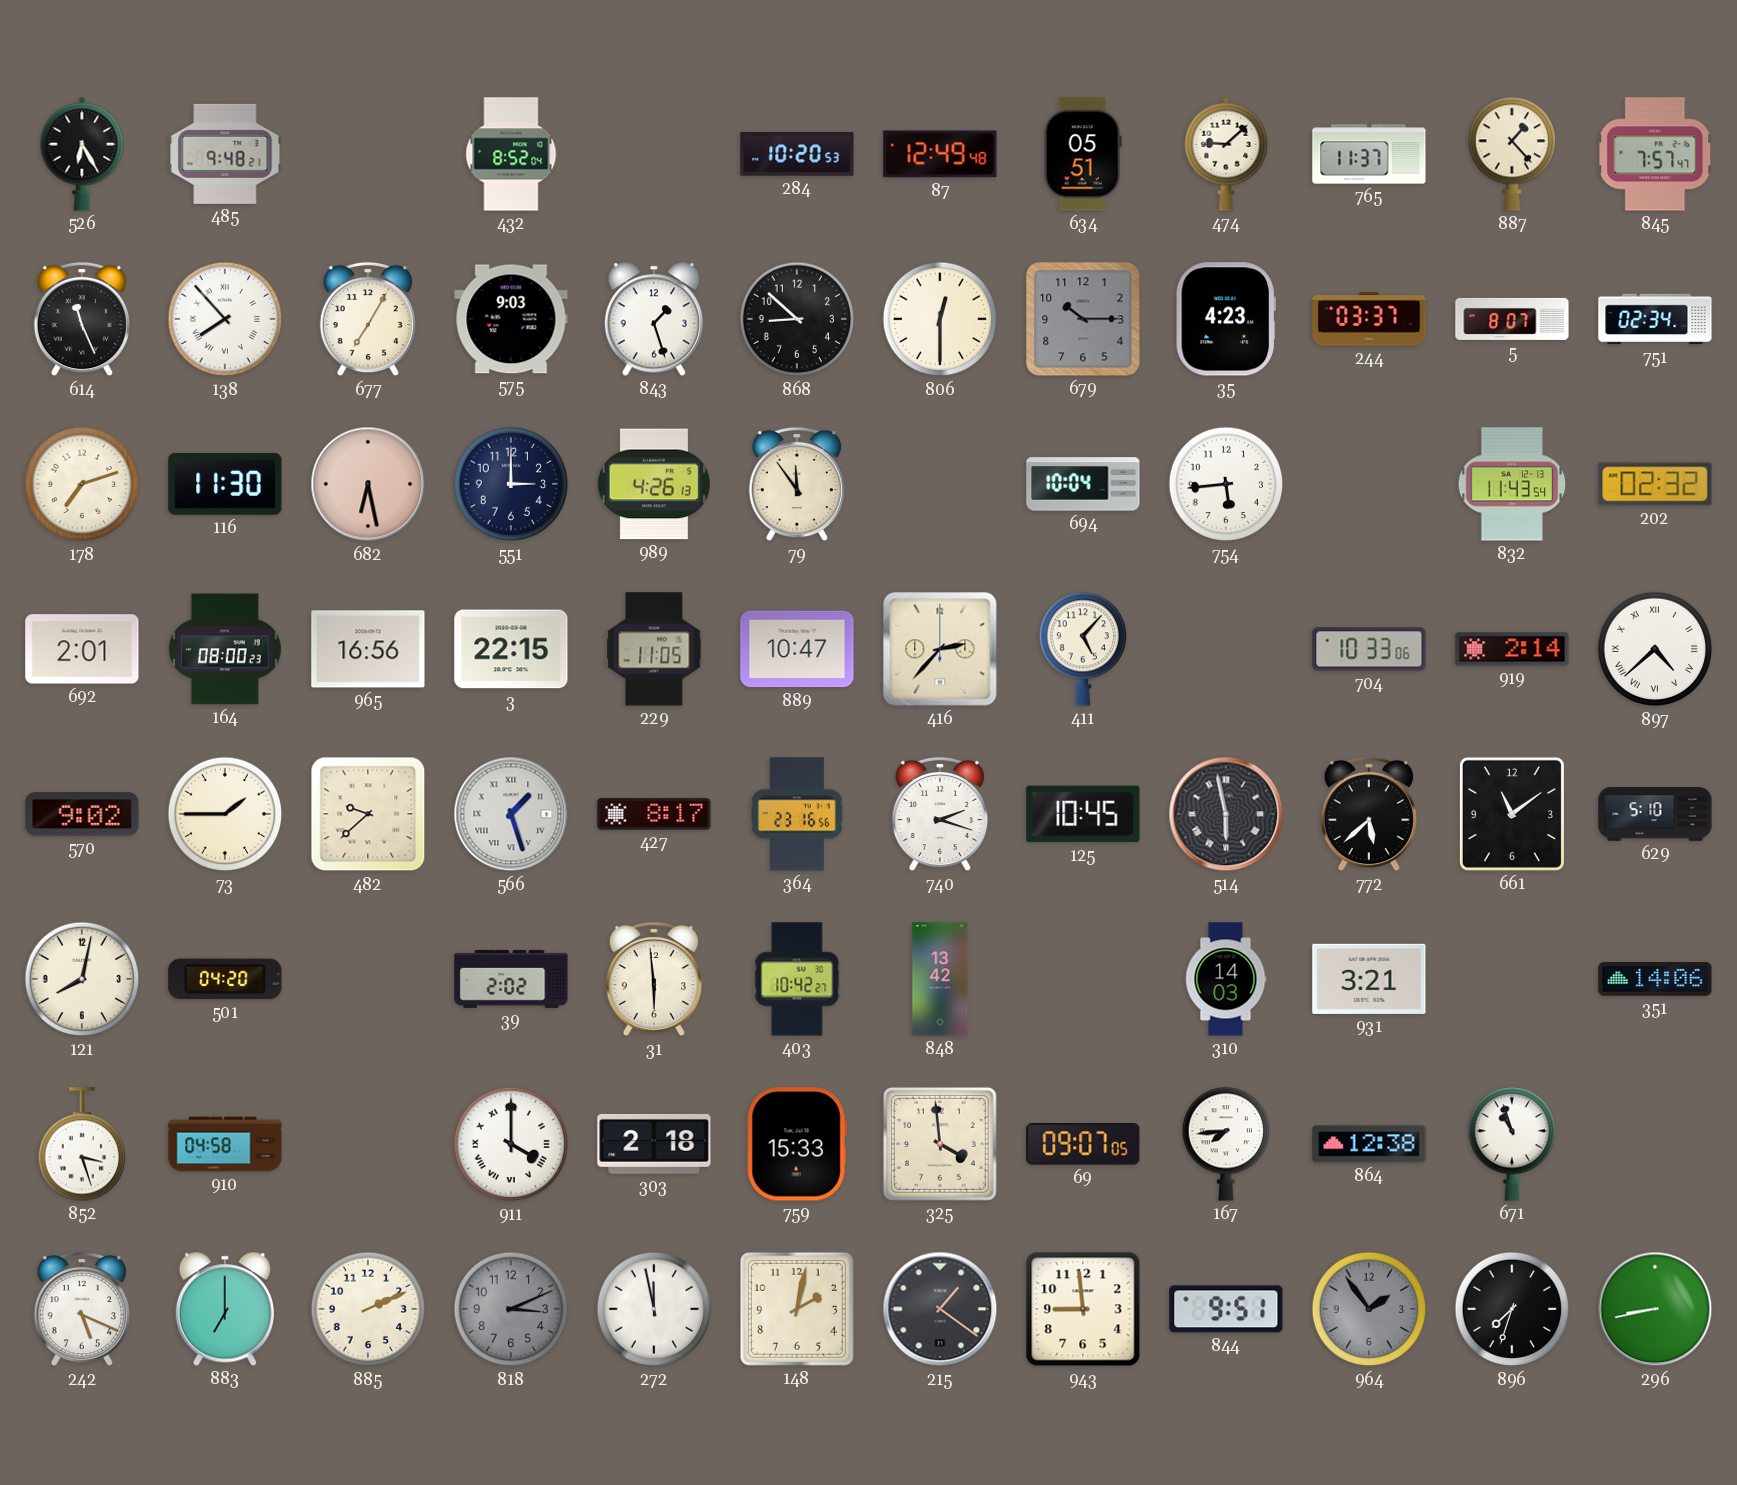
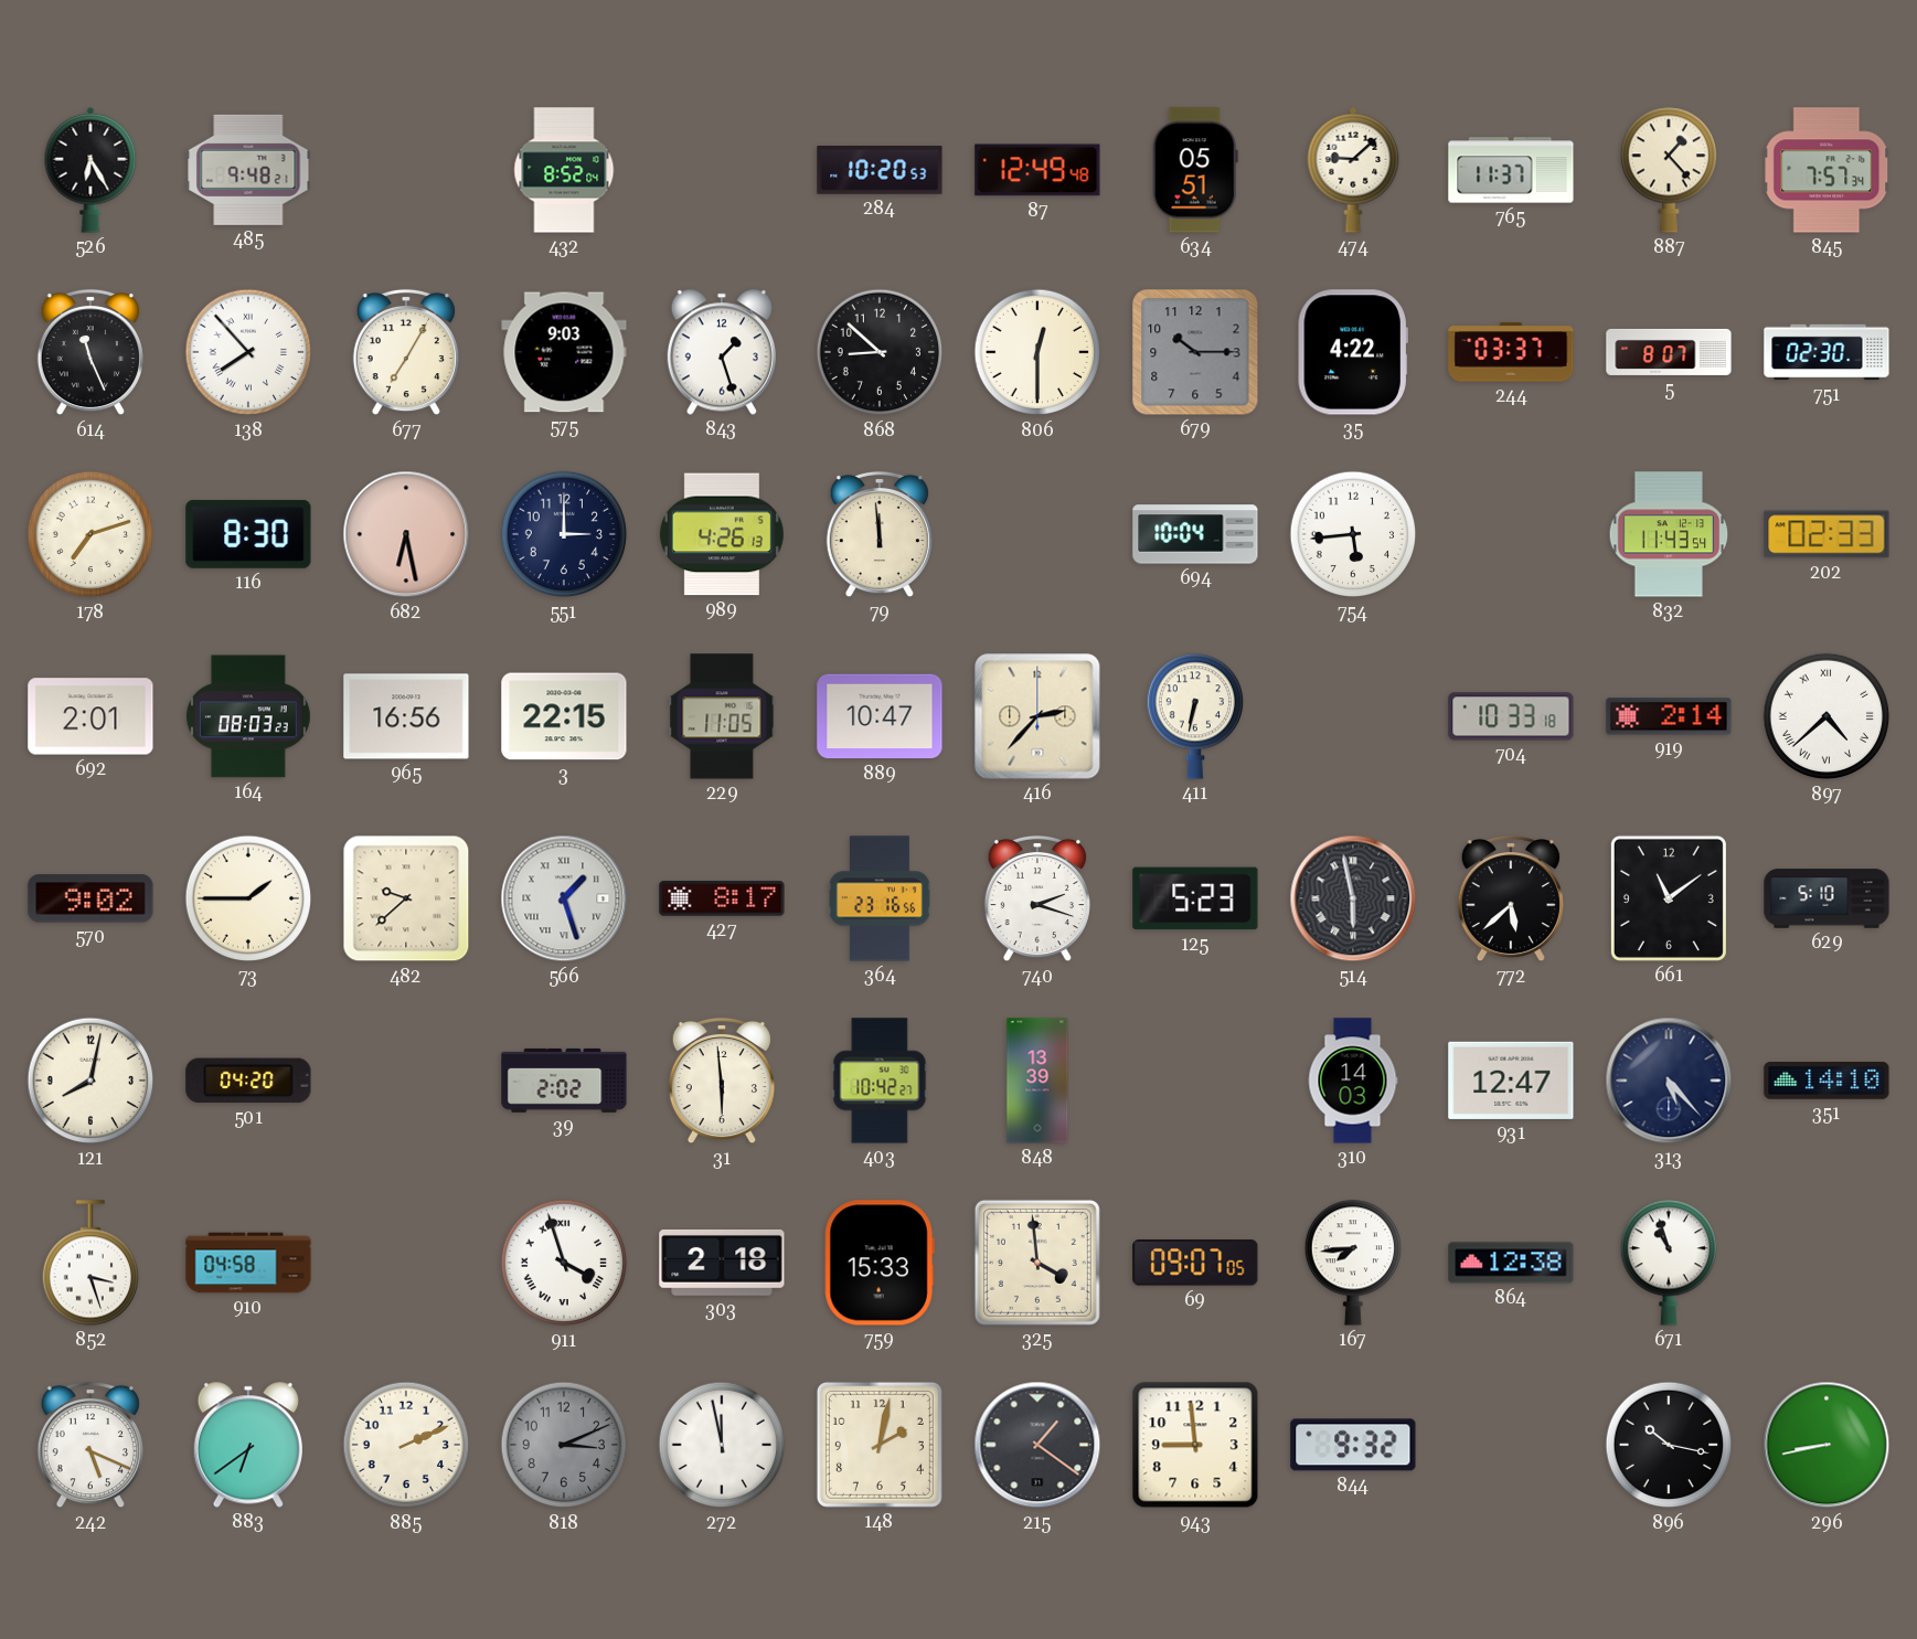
845: 7:57:47 -> 7:57:34
35: 4:23 -> 4:22
751: 02:34 -> 02:30
116: 11:30 -> 8:30
79: 11:54 -> 11:59
202: 02:32 -> 02:33
164: 08:00 -> 08:03
411: 5:07 -> 6:32
704: 10:33:06 -> 10:33:18
125: 10:45 -> 5:23
848: 13:42 -> 13:39
931: 3:21 -> 12:47
313: none -> 5:23
351: 14:06 -> 14:10
911: 4:00 -> 3:57
883: 7:00 -> 6:39
844: 9:51 -> 9:32
964: 1:54 -> none
896: 7:33 -> 10:17
